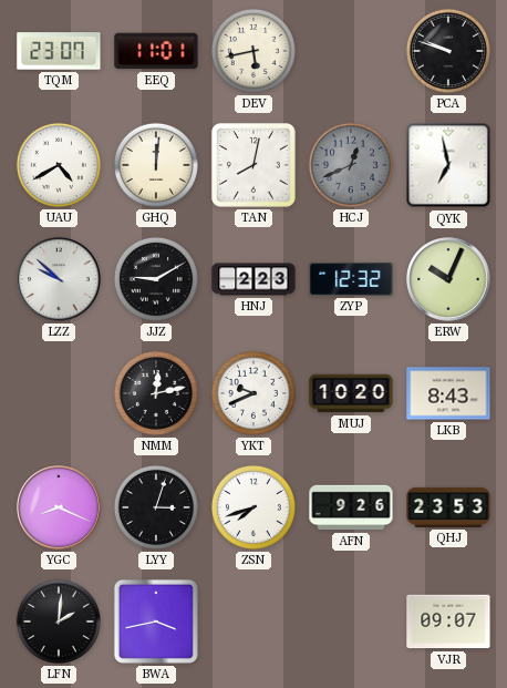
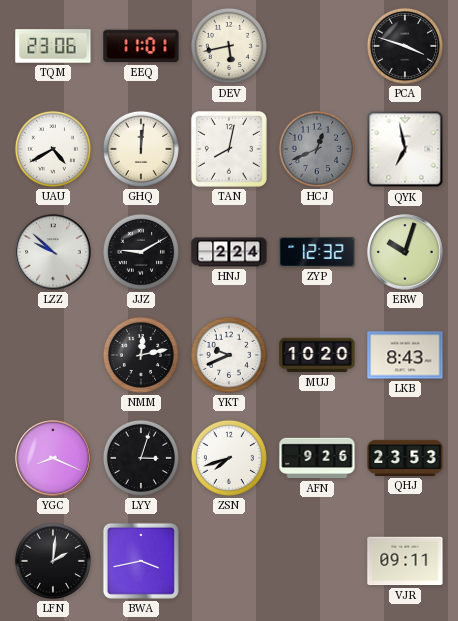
TQM: 23:07 -> 23:06
PCA: 9:48 -> 3:48
HNJ: 2:23 -> 2:24
ERW: 10:04 -> 10:03
VJR: 09:07 -> 09:11
